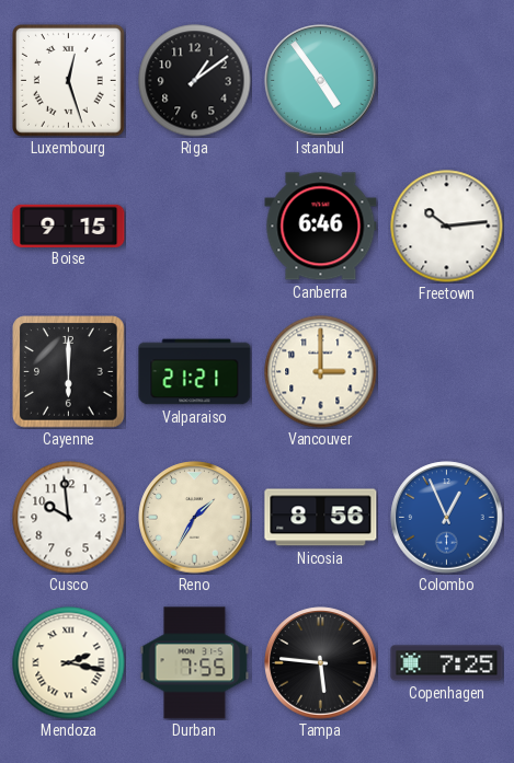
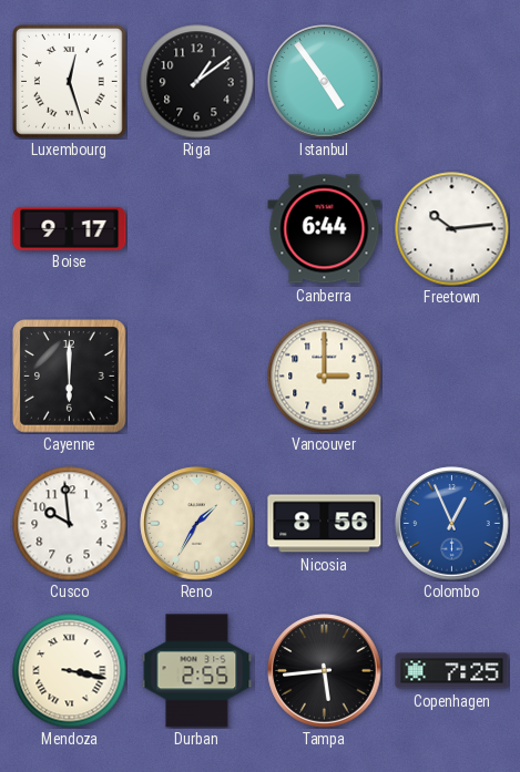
Boise: 9:15 -> 9:17
Canberra: 6:46 -> 6:44
Valparaiso: 21:21 -> none
Mendoza: 2:17 -> 3:17
Durban: 7:55 -> 2:55
Tampa: 5:46 -> 5:44
